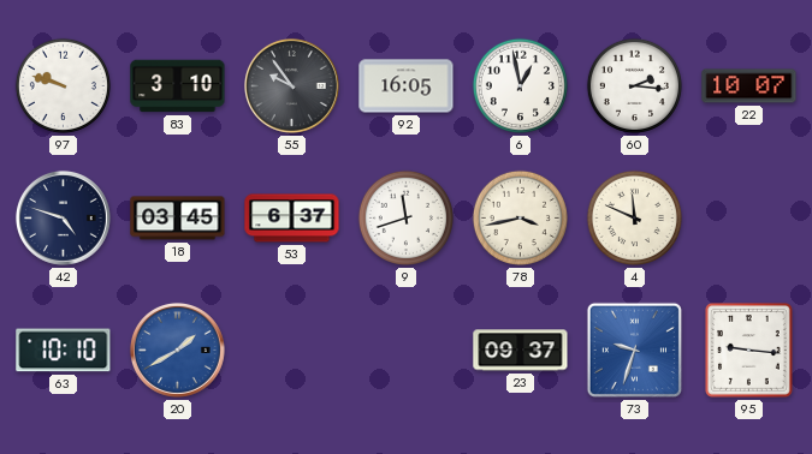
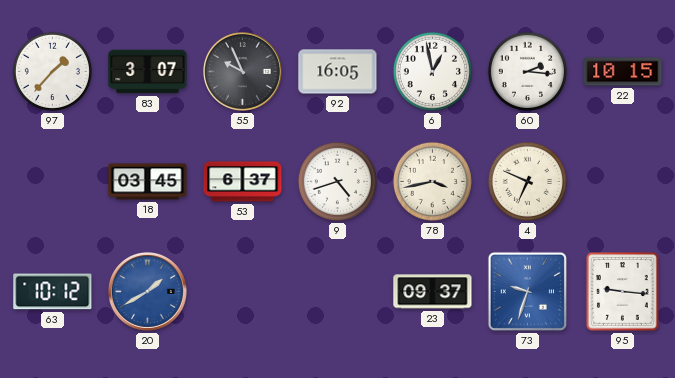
97: 9:48 -> 1:37
83: 3:10 -> 3:07
55: 9:54 -> 9:56
22: 10:07 -> 10:15
42: 4:48 -> none
9: 11:42 -> 4:42
4: 11:49 -> 6:49
63: 10:10 -> 10:12
